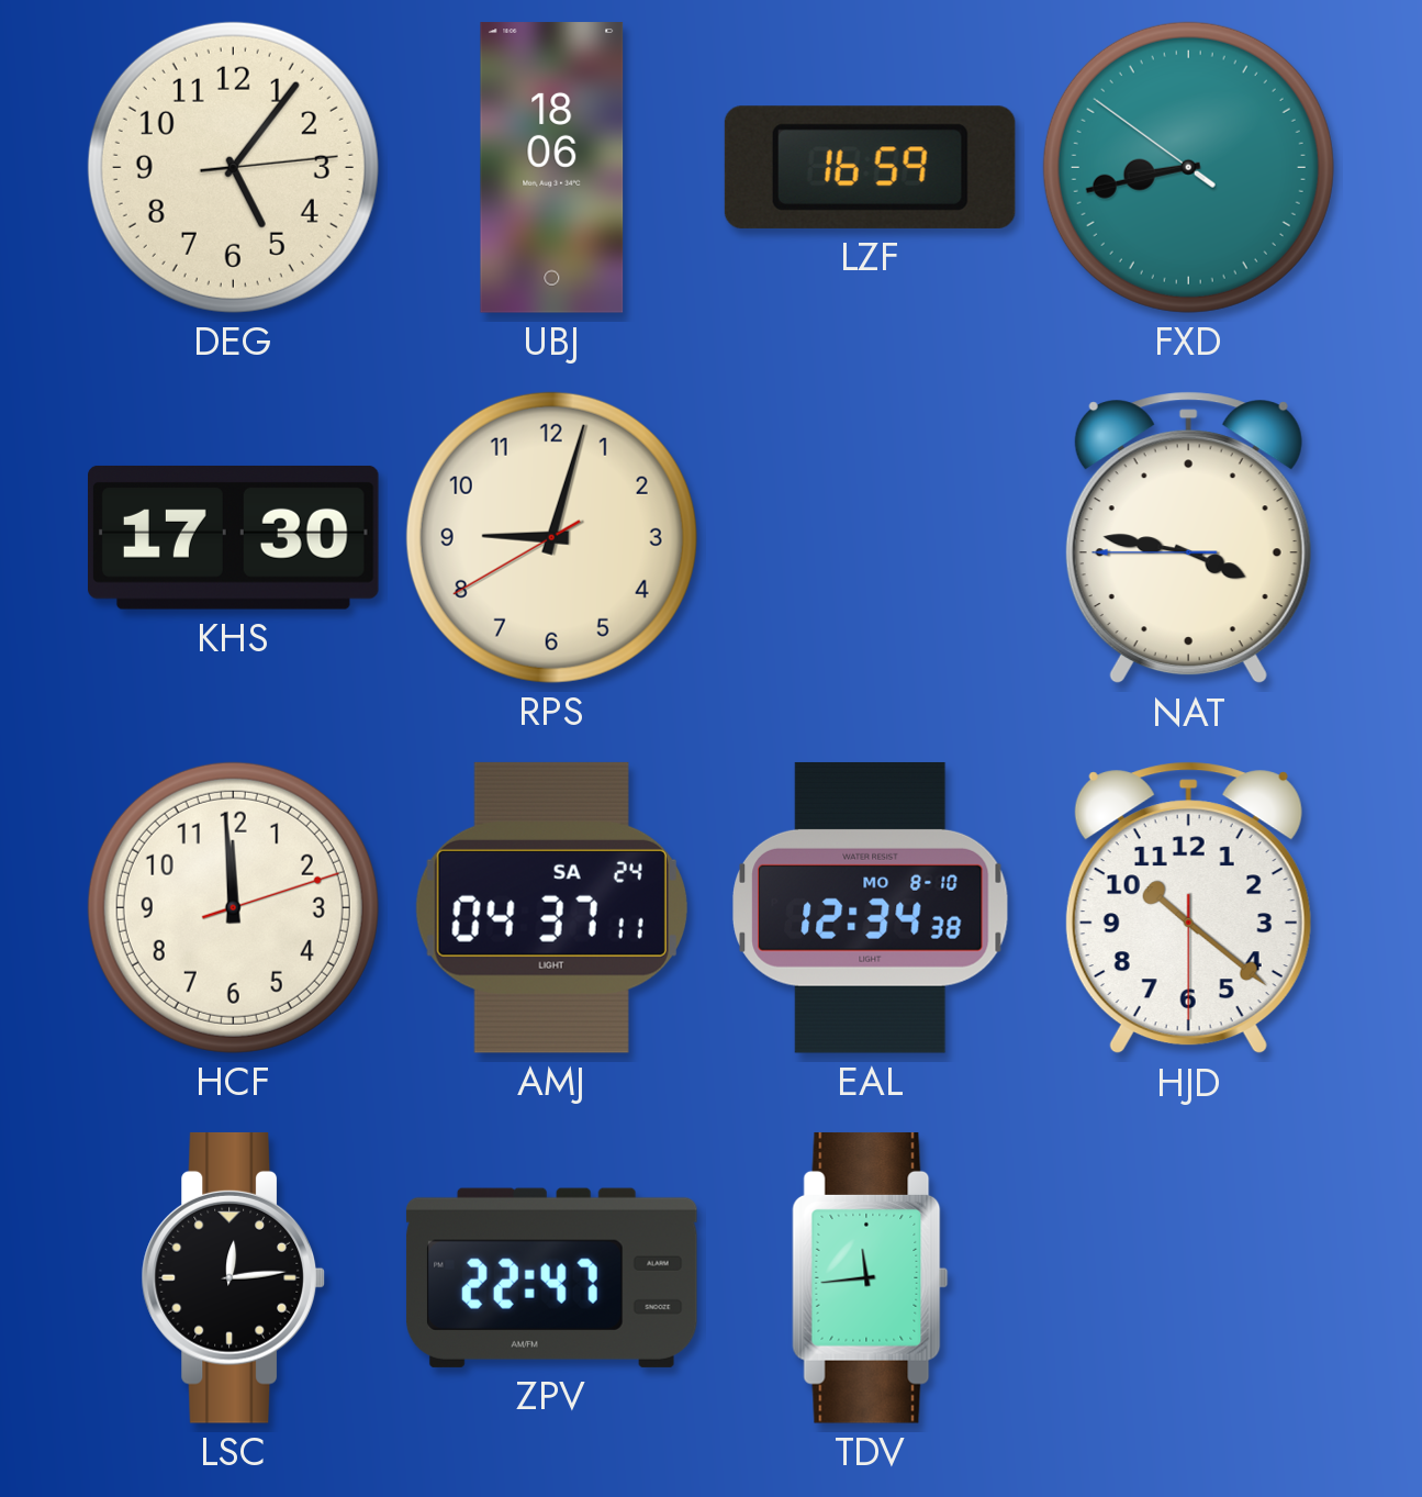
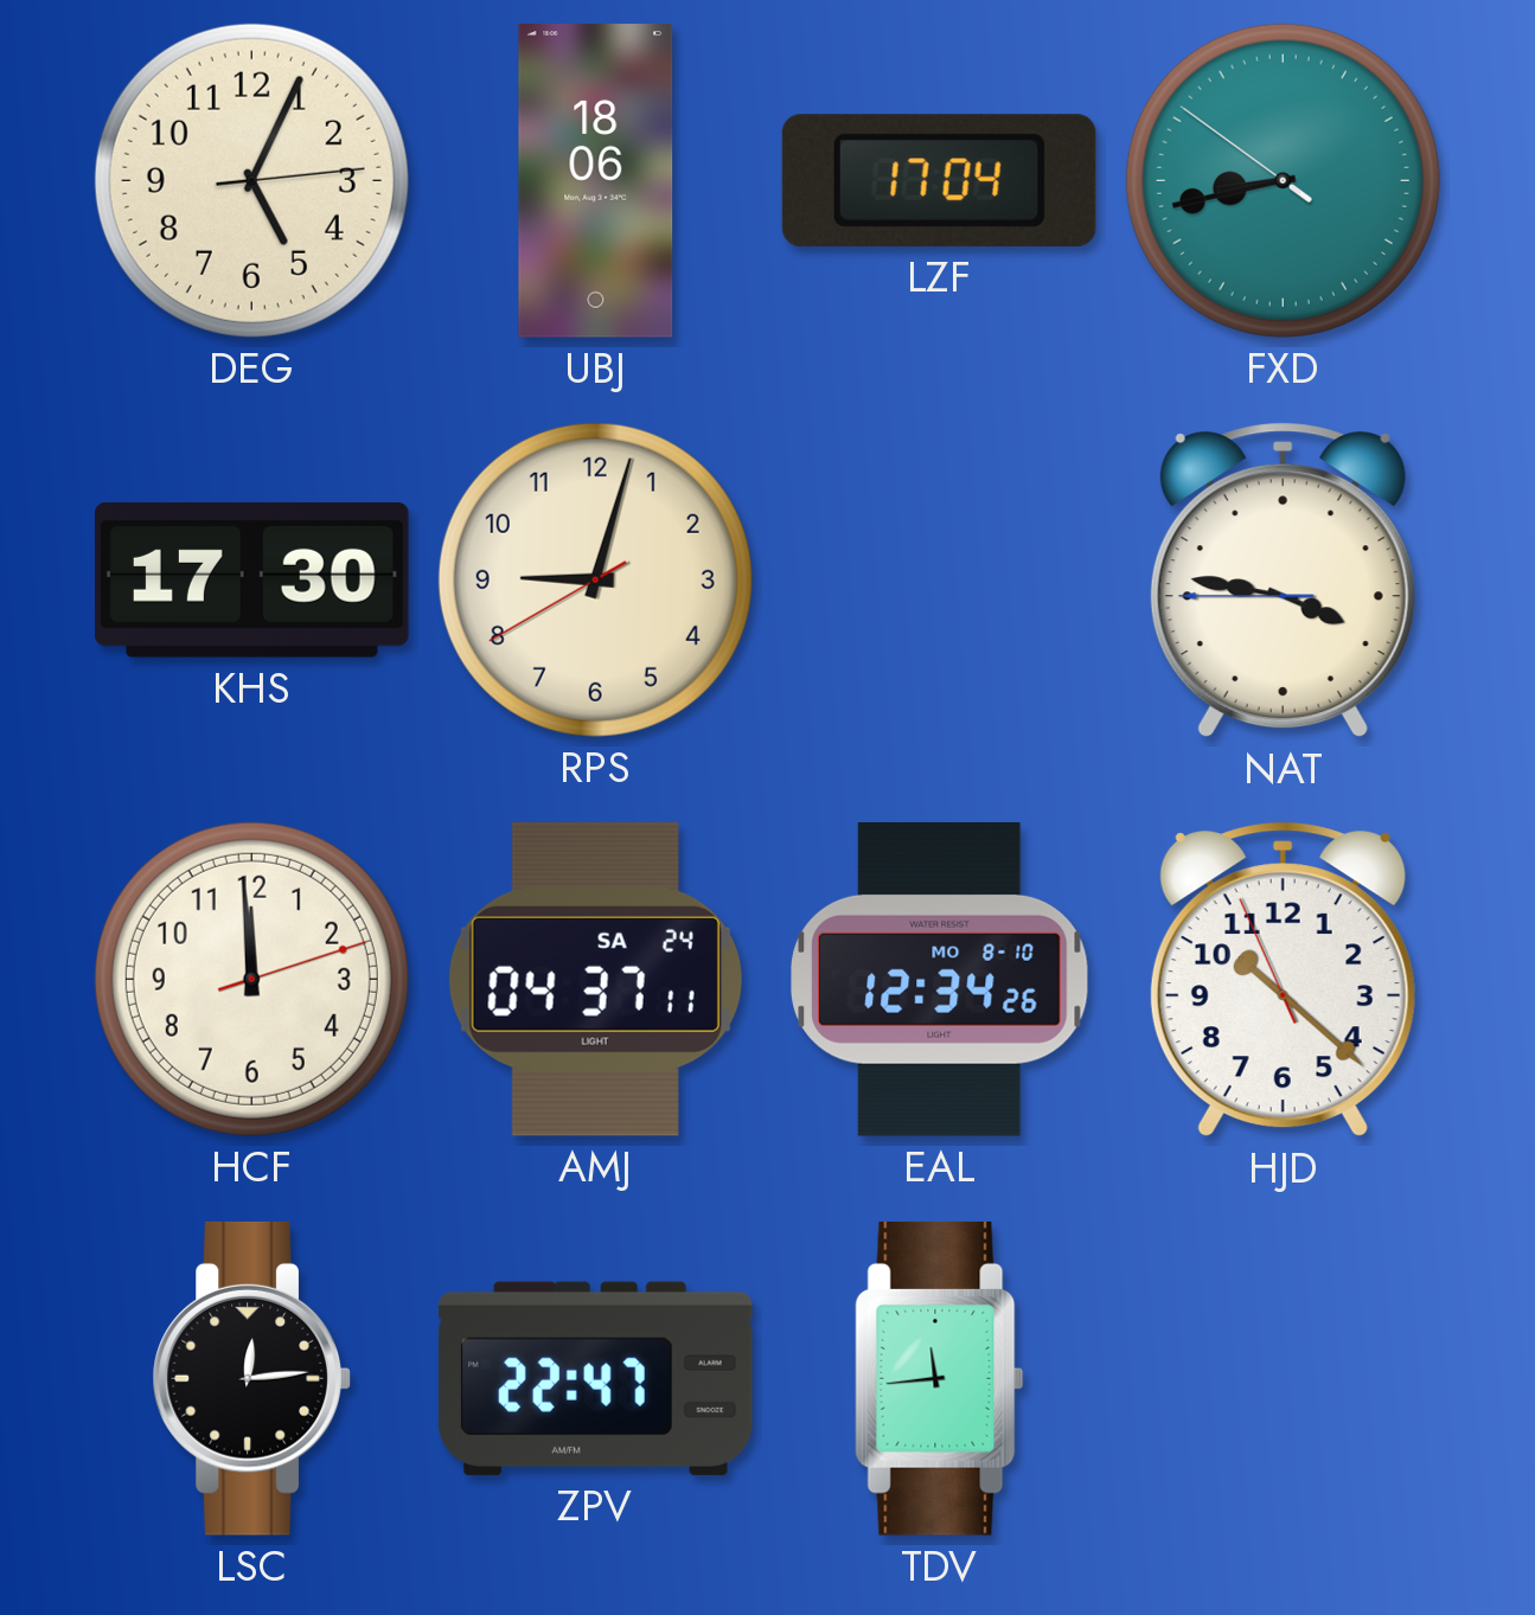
DEG: 5:06 -> 5:04
LZF: 16:59 -> 17:04
EAL: 12:34:38 -> 12:34:26
HJD: 10:21:30 -> 10:21:56
